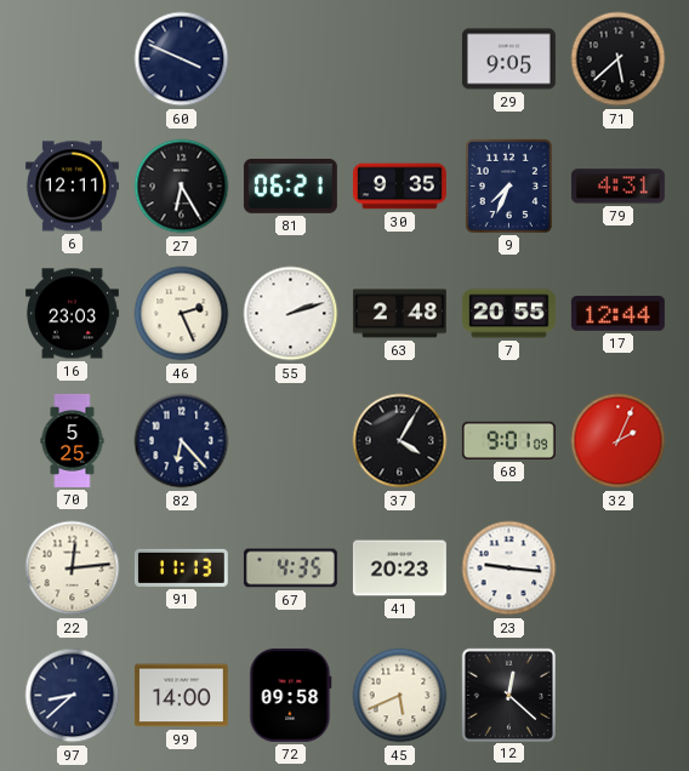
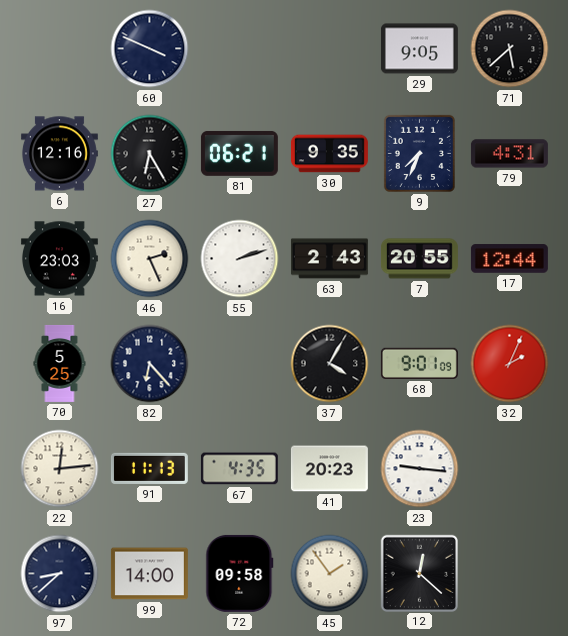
6: 12:11 -> 12:16
63: 2:48 -> 2:43
45: 5:41 -> 1:54
